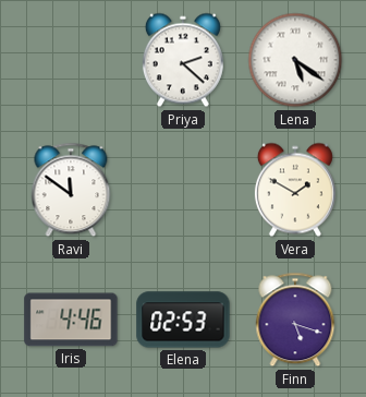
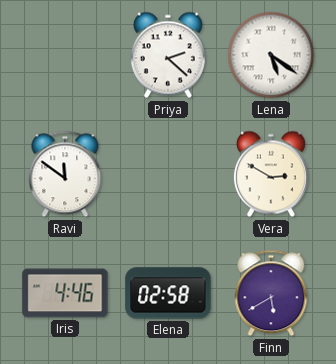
Vera: 1:50 -> 2:50
Elena: 02:53 -> 02:58
Finn: 5:18 -> 5:40
